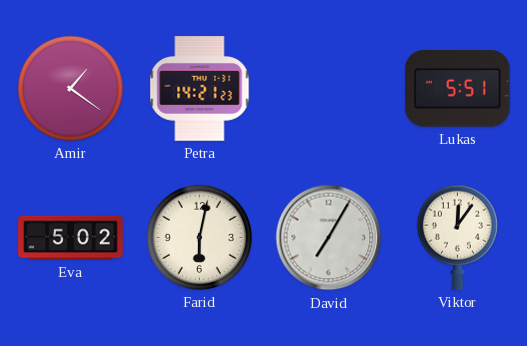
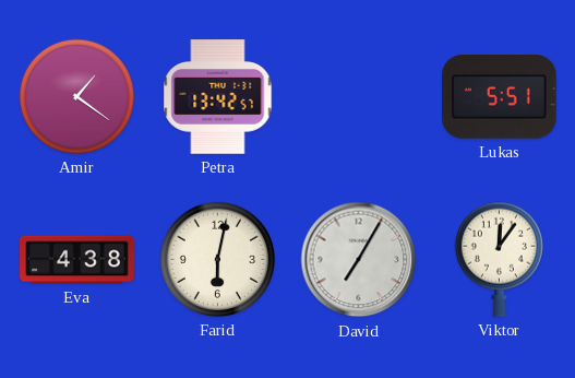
Petra: 14:21 -> 13:42
Eva: 5:02 -> 4:38
